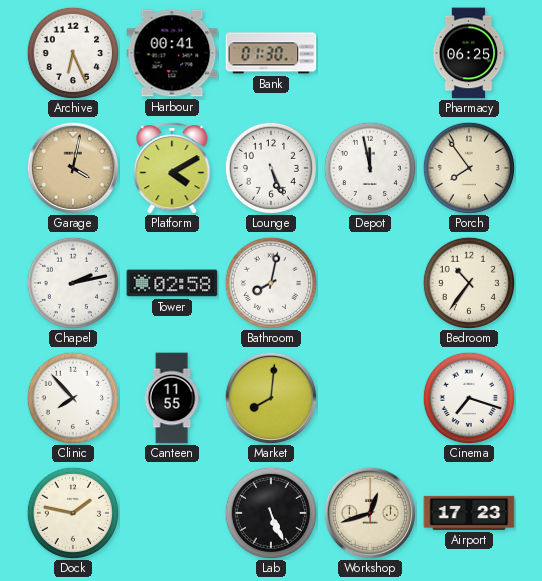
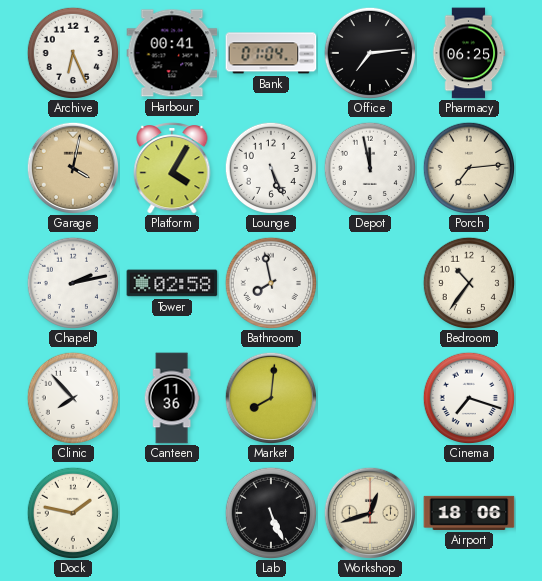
Bank: 01:30 -> 01:04
Office: none -> 7:14
Platform: 4:10 -> 4:05
Porch: 7:54 -> 7:14
Bathroom: 8:02 -> 7:58
Canteen: 11:55 -> 11:36
Airport: 17:23 -> 18:06
